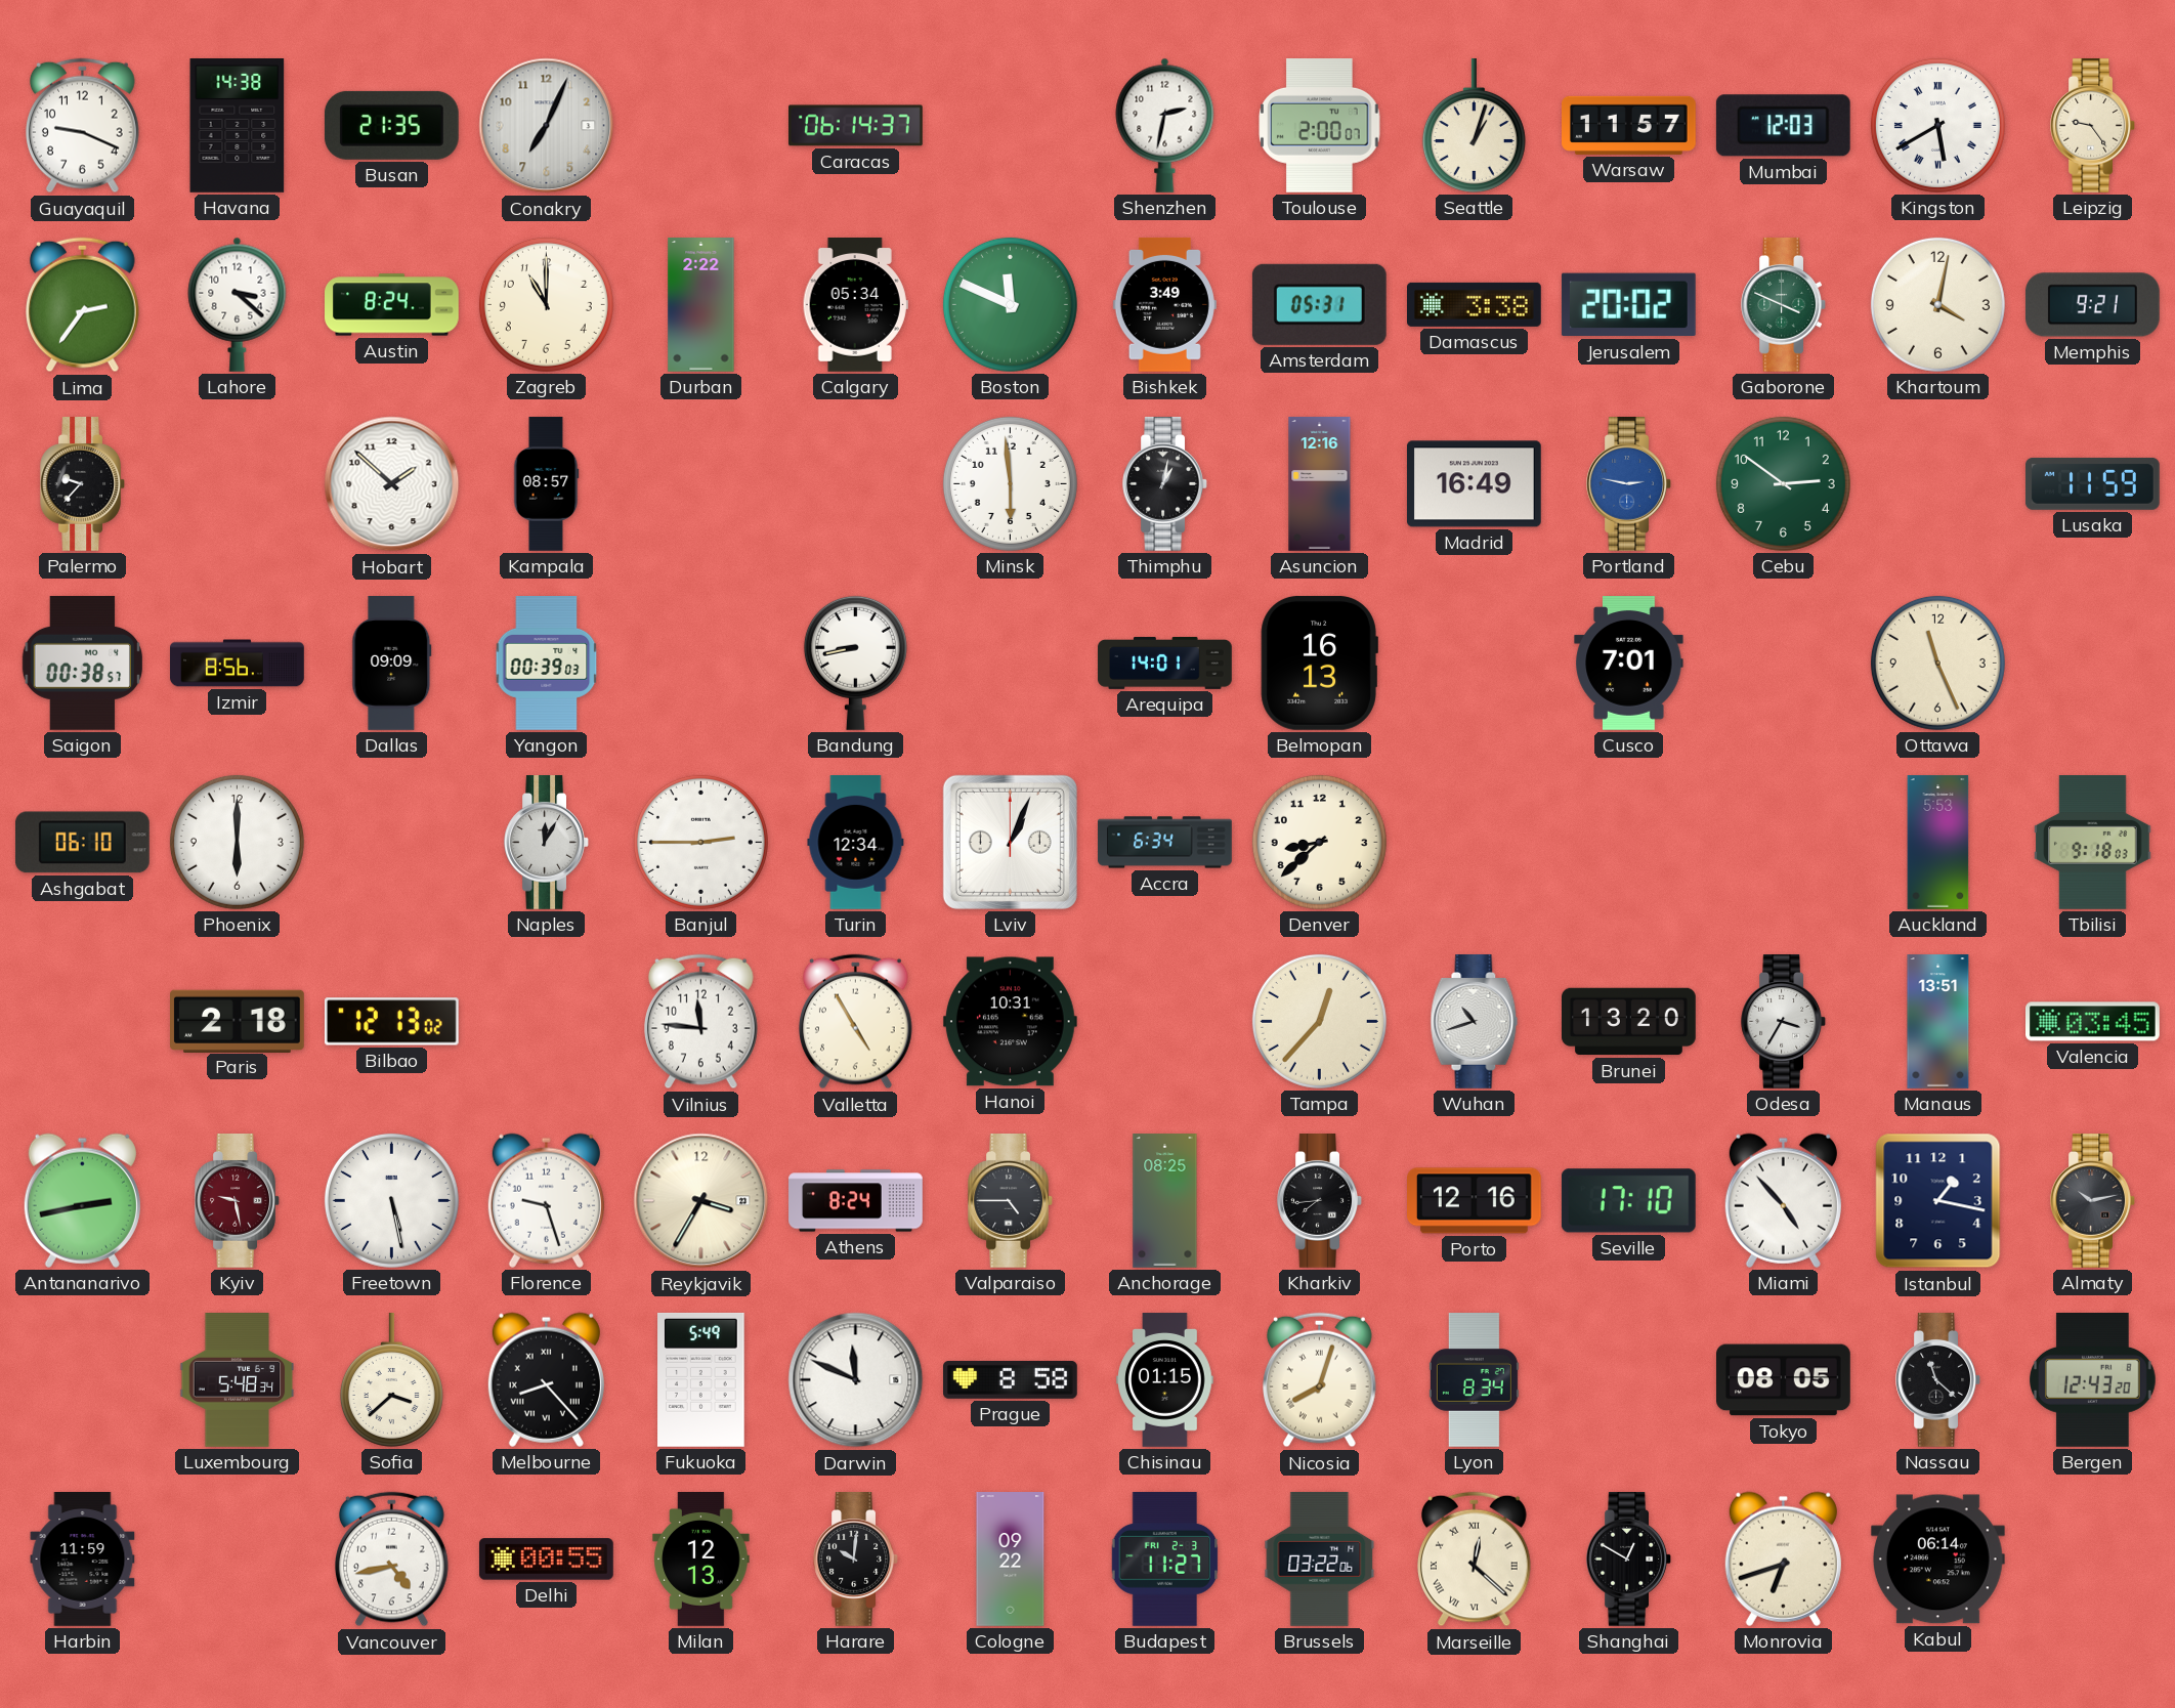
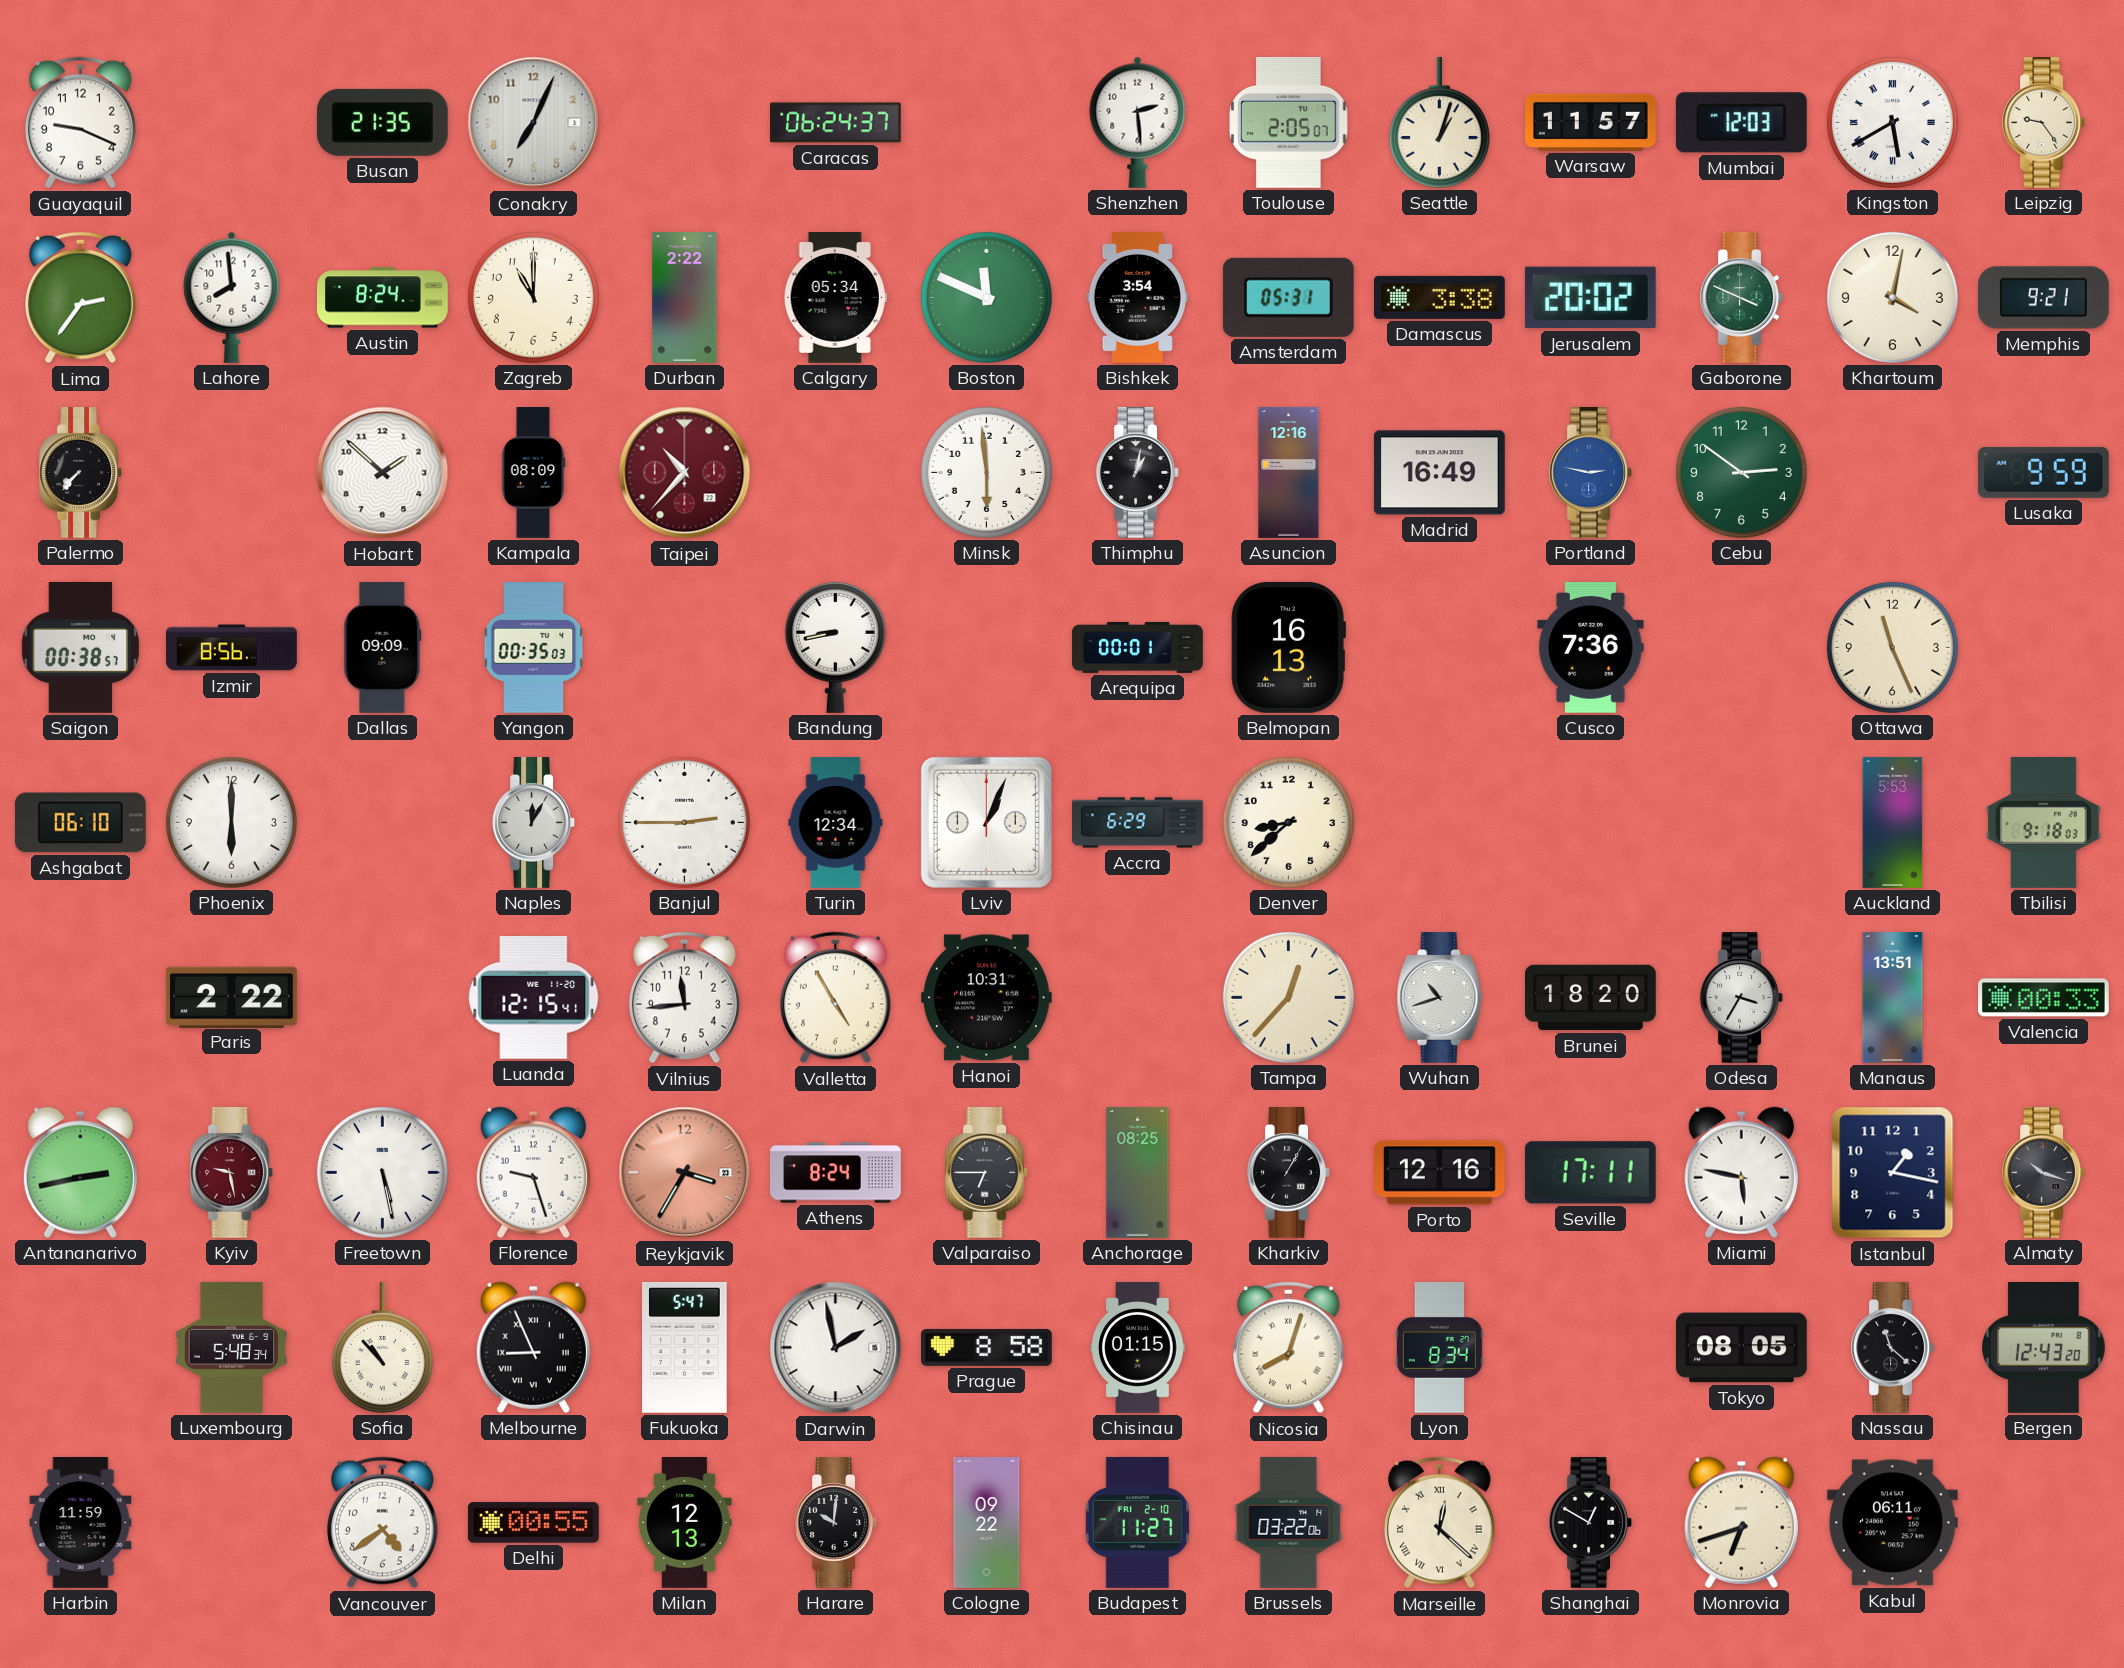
Havana: 14:38 -> none
Caracas: 06:14 -> 06:24
Shenzhen: 2:32 -> 2:29
Toulouse: 2:00 -> 2:05
Lahore: 3:22 -> 7:59
Bishkek: 3:49 -> 3:54
Palermo: 9:37 -> 7:37
Kampala: 08:57 -> 08:09
Taipei: none -> 10:37
Lusaka: 11:59 -> 9:59
Yangon: 00:39 -> 00:35
Arequipa: 14:01 -> 00:01
Cusco: 7:01 -> 7:36
Accra: 6:34 -> 6:29
Paris: 2:18 -> 2:22
Bilbao: 12:13 -> none
Luanda: none -> 12:15
Vilnius: 11:46 -> 11:44
Brunei: 13:20 -> 18:20
Valencia: 03:45 -> 00:33
Reykjavik dial: cream -> salmon
Valparaiso: 4:45 -> 6:45
Kharkiv: 7:44 -> 1:05
Seville: 17:10 -> 17:11
Miami: 4:53 -> 5:47
Almaty: 10:13 -> 10:18
Sofia: 3:38 -> 10:53
Melbourne: 8:23 -> 8:56
Fukuoka: 5:49 -> 5:47
Darwin: 11:49 -> 1:58
Vancouver: 4:43 -> 4:39
Budapest date: FRI 2-3 -> FRI 2-10
Kabul: 06:14 -> 06:11
